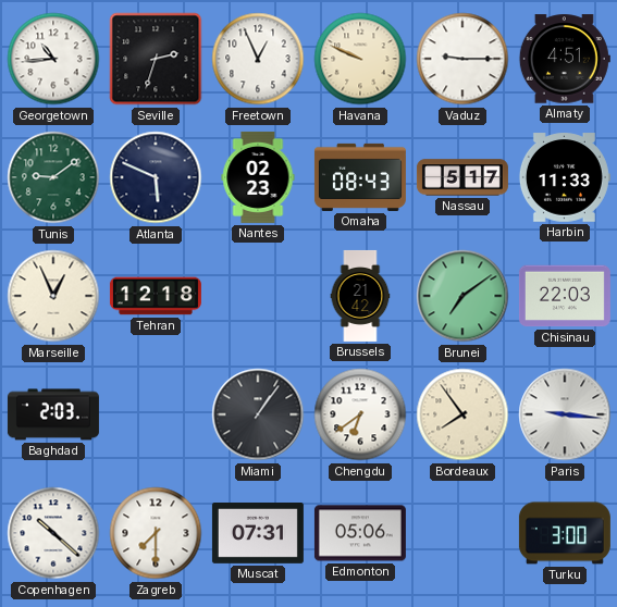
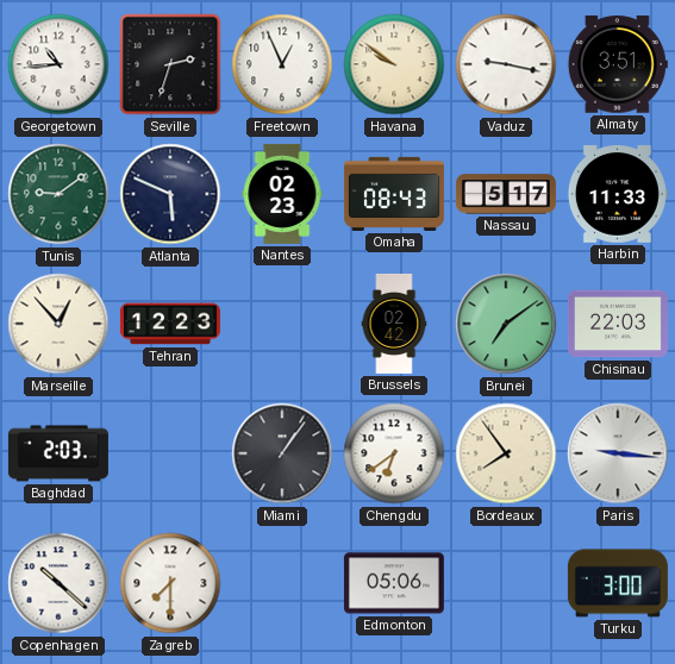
Havana: 9:49 -> 9:51
Vaduz: 9:15 -> 9:17
Almaty: 4:51 -> 3:51
Marseille: 12:56 -> 12:53
Tehran: 12:18 -> 12:23
Brussels: 21:42 -> 02:42
Muscat: 07:31 -> none
